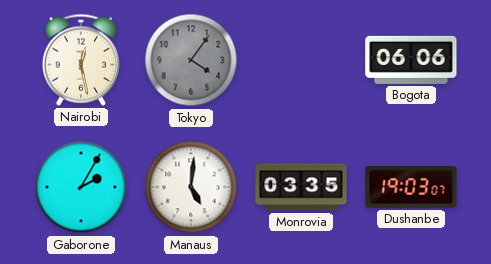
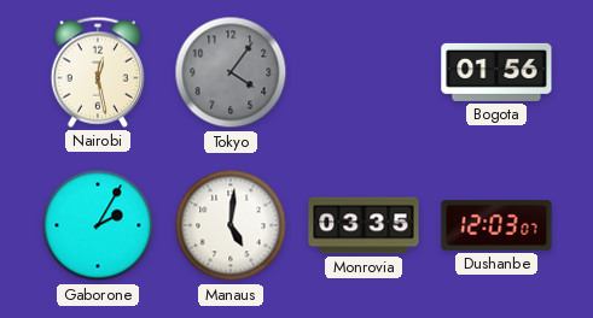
Bogota: 06:06 -> 01:56
Dushanbe: 19:03 -> 12:03
